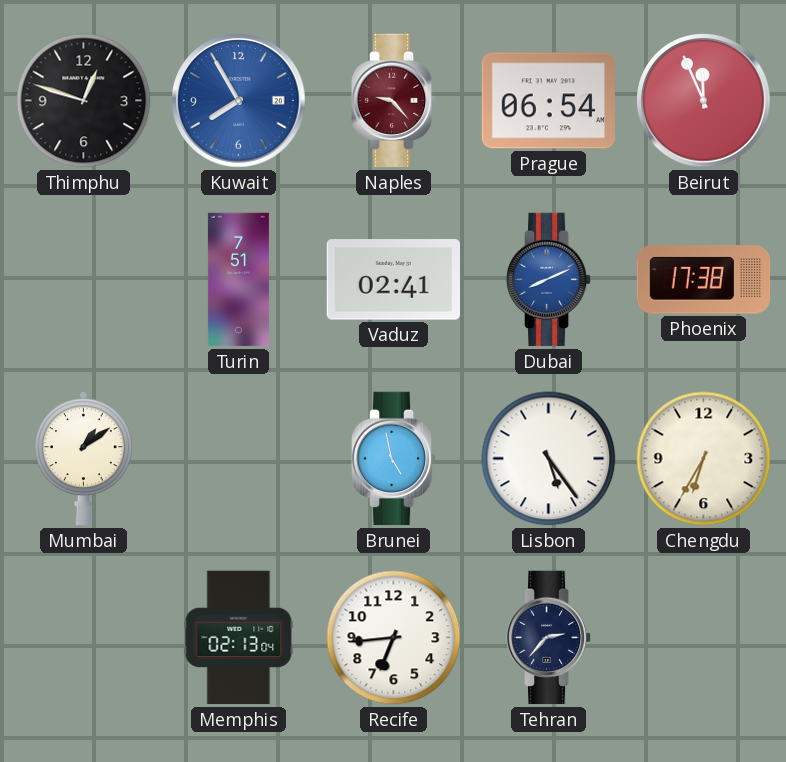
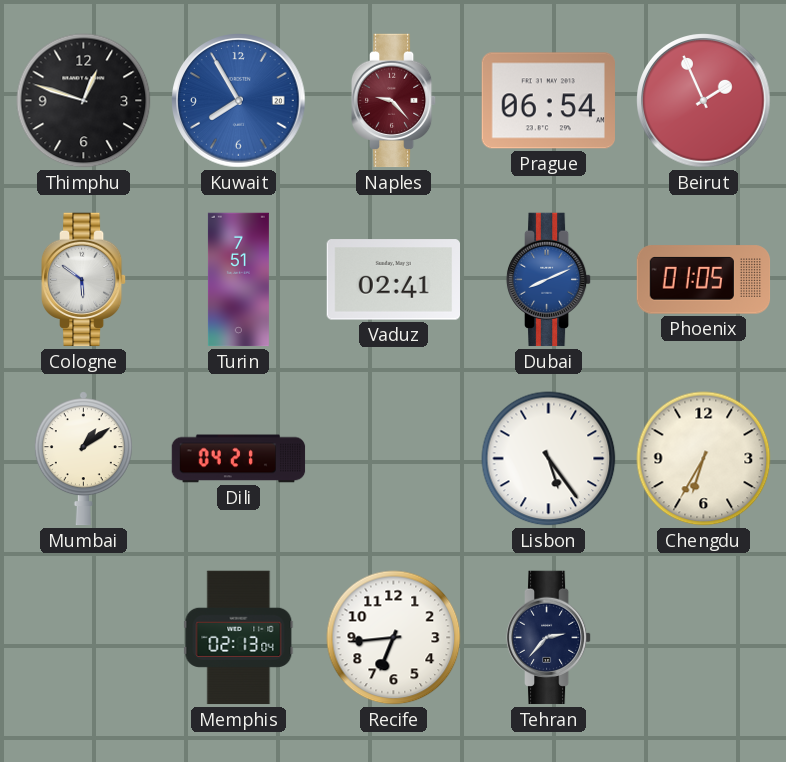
Beirut: 11:56 -> 1:56
Cologne: none -> 5:51
Phoenix: 17:38 -> 01:05
Dili: none -> 04:21
Brunei: 4:58 -> none
